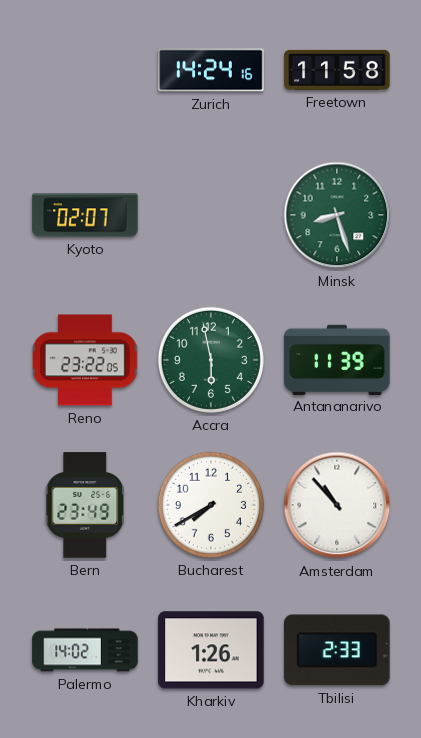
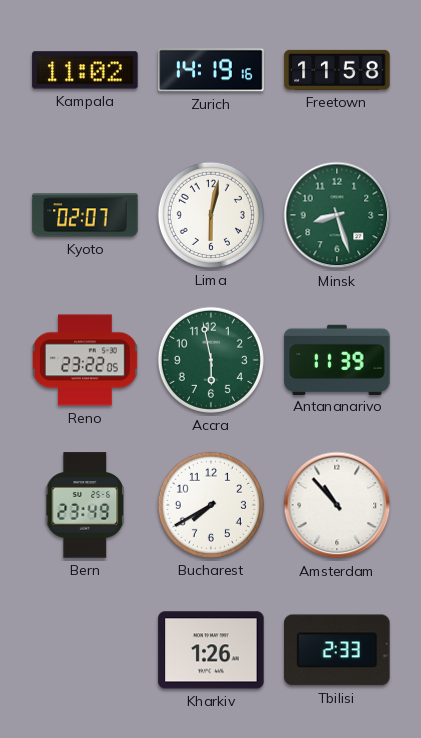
Kampala: none -> 11:02
Zurich: 14:24 -> 14:19
Lima: none -> 6:02
Palermo: 14:02 -> none
